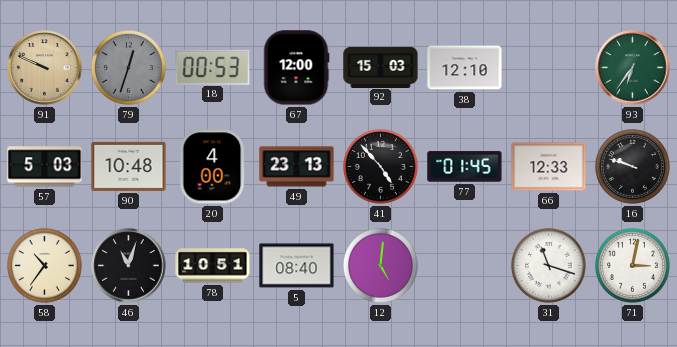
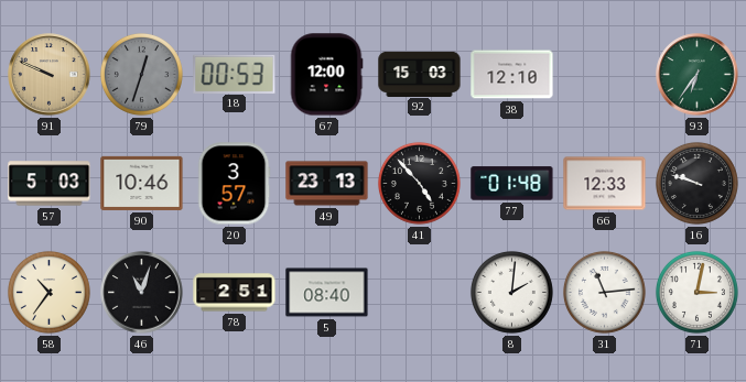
90: 10:48 -> 10:46
20: 4:00 -> 3:57
77: 01:45 -> 01:48
78: 10:51 -> 2:51
12: 5:01 -> none
8: none -> 2:01
31: 11:18 -> 11:14
